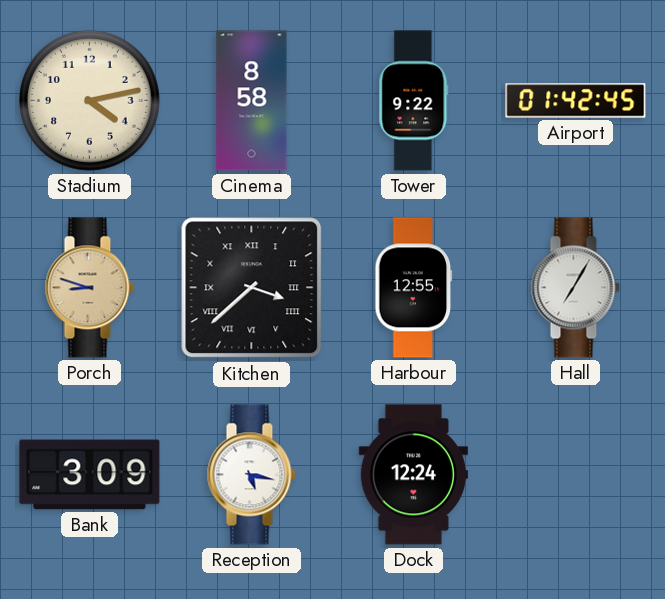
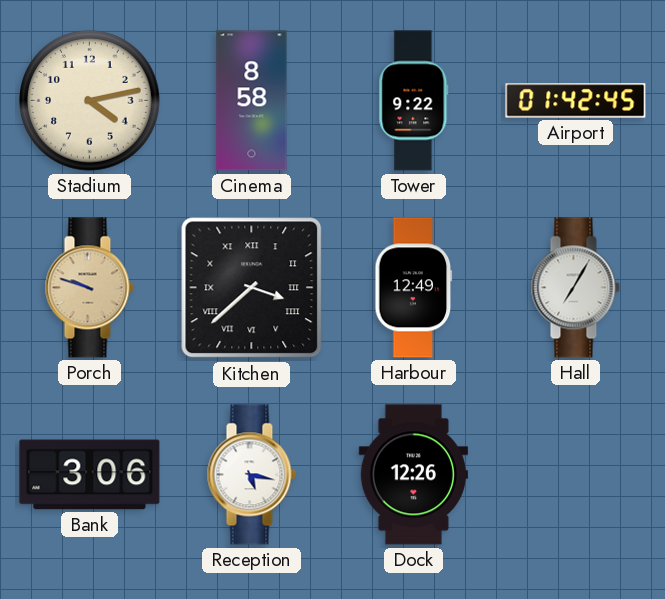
Porch: 8:48 -> 9:48
Harbour: 12:55 -> 12:49
Bank: 3:09 -> 3:06
Dock: 12:24 -> 12:26
